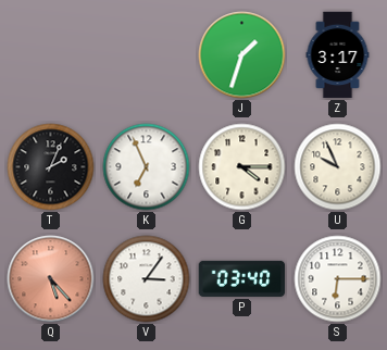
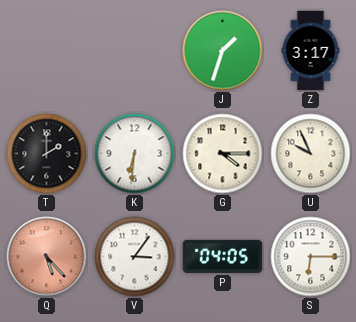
T: 2:04 -> 2:00
K: 6:56 -> 6:31
P: 03:40 -> 04:05
